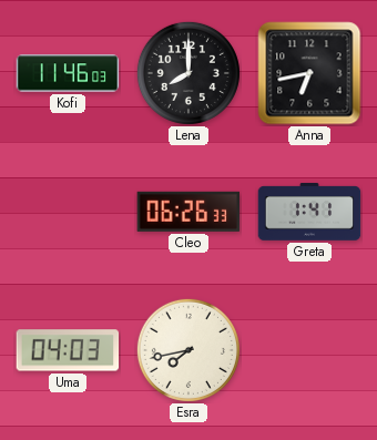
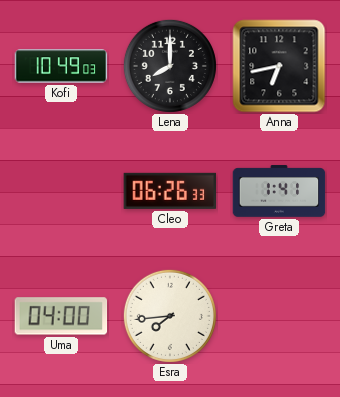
Kofi: 11:46 -> 10:49
Uma: 04:03 -> 04:00
Esra: 7:43 -> 7:44
